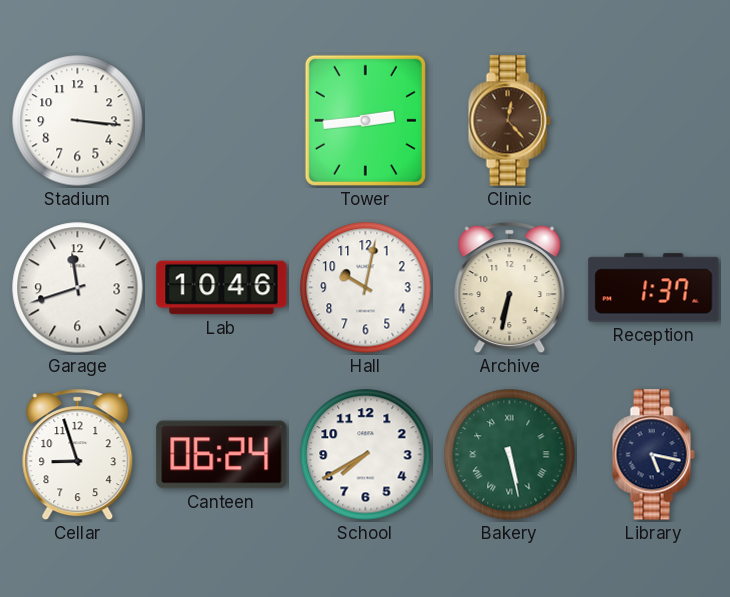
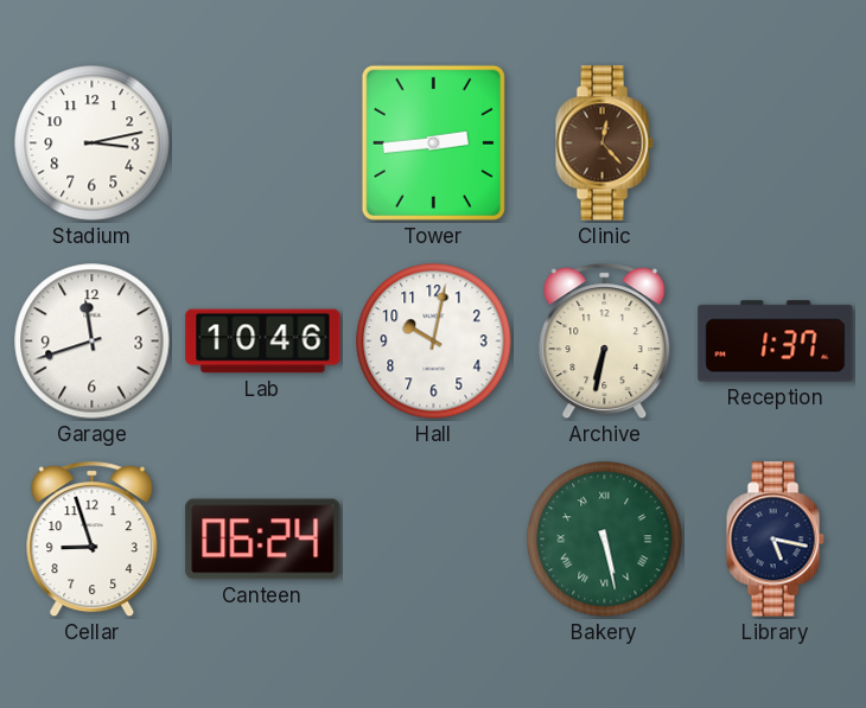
Stadium: 3:16 -> 3:13
School: 7:40 -> none
